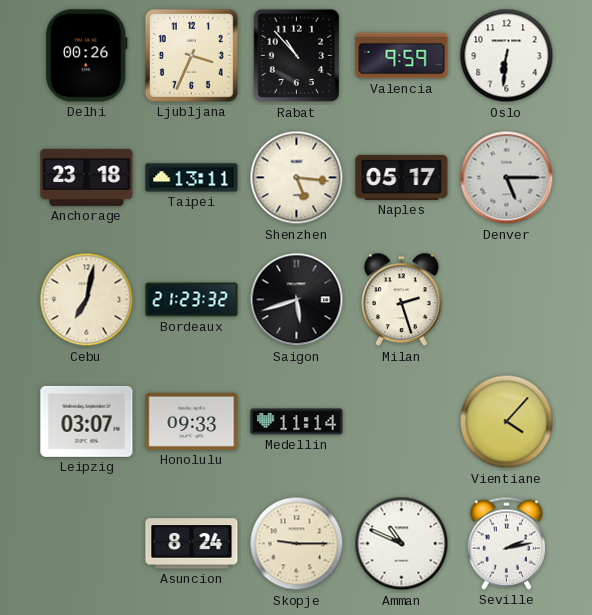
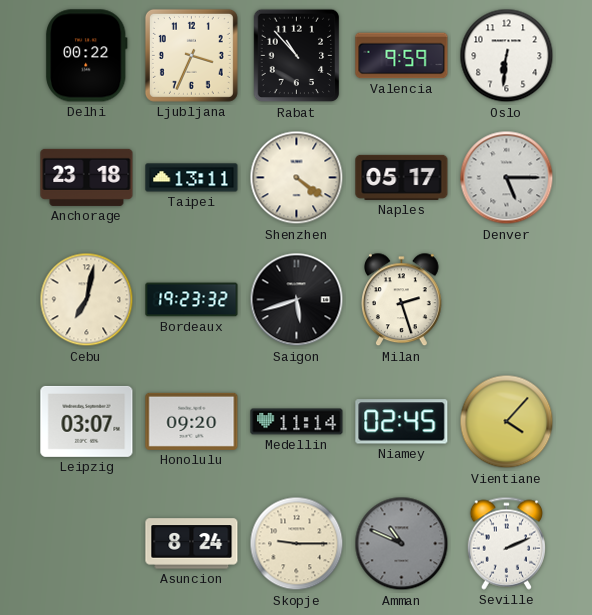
Delhi: 00:26 -> 00:22
Shenzhen: 5:16 -> 4:21
Bordeaux: 21:23 -> 19:23
Honolulu: 09:33 -> 09:20
Niamey: none -> 02:45
Amman dial: white -> grey
Seville: 2:13 -> 2:11
